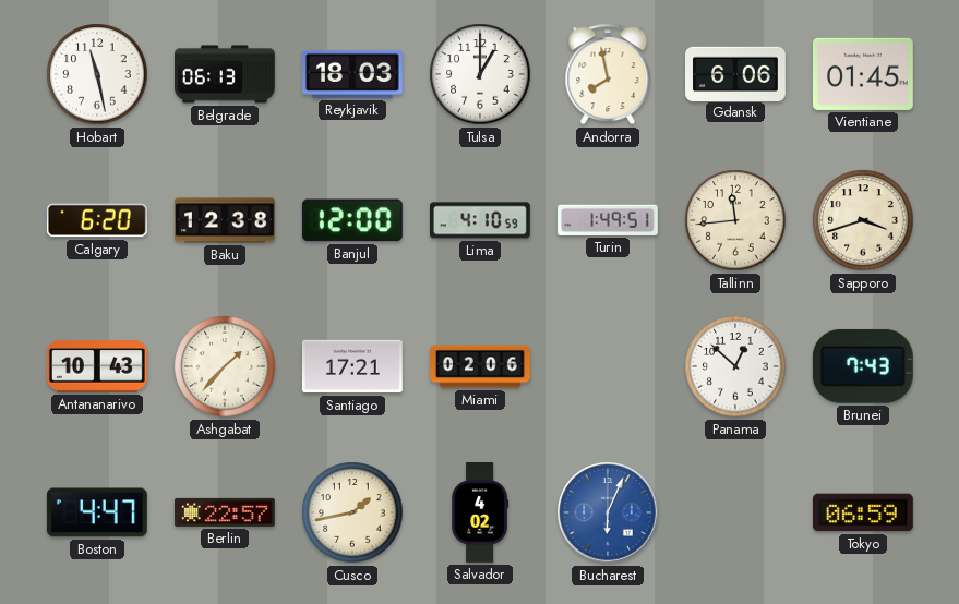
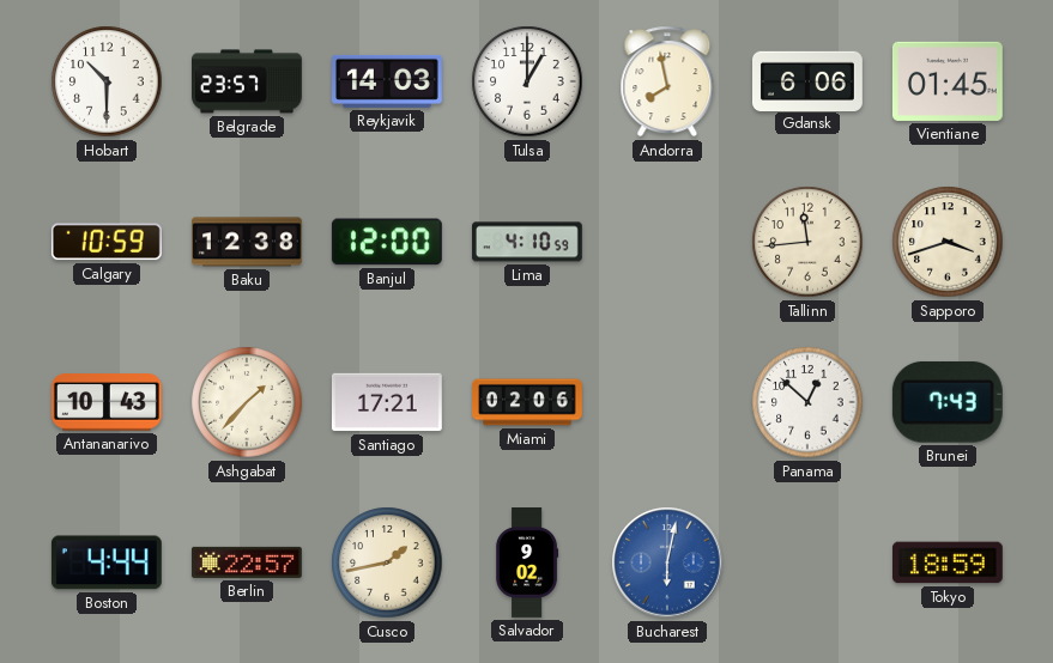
Hobart: 11:28 -> 10:30
Belgrade: 06:13 -> 23:57
Reykjavik: 18:03 -> 14:03
Calgary: 6:20 -> 10:59
Turin: 1:49 -> none
Boston: 4:47 -> 4:44
Salvador: 4:02 -> 9:02
Bucharest: 6:04 -> 6:02
Tokyo: 06:59 -> 18:59
